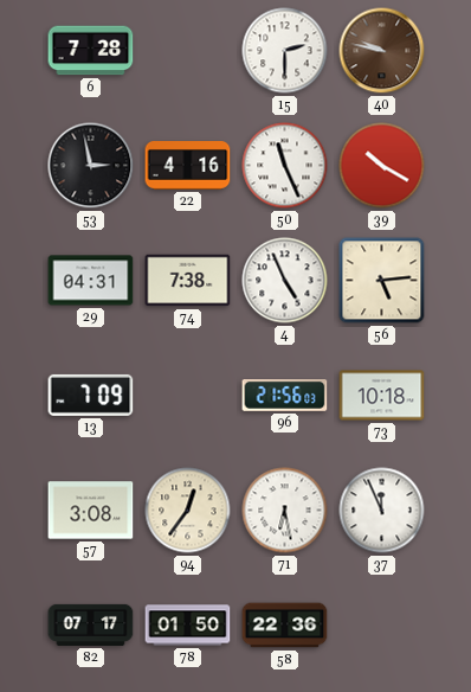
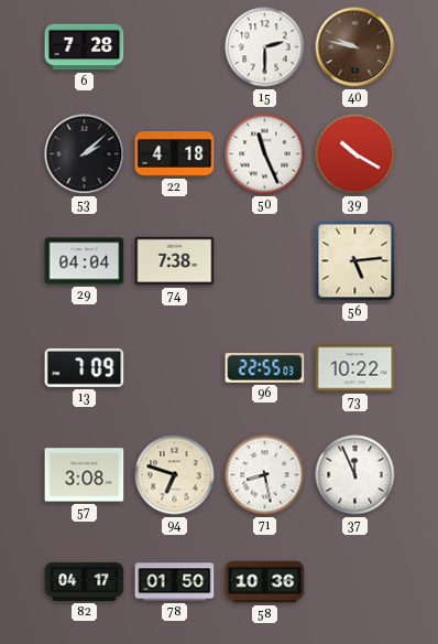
53: 2:58 -> 2:08
22: 4:16 -> 4:18
29: 04:31 -> 04:04
4: 4:56 -> none
96: 21:56 -> 22:55
73: 10:18 -> 10:22
94: 12:36 -> 6:48
71: 6:28 -> 8:28
82: 07:17 -> 04:17
58: 22:36 -> 10:36
